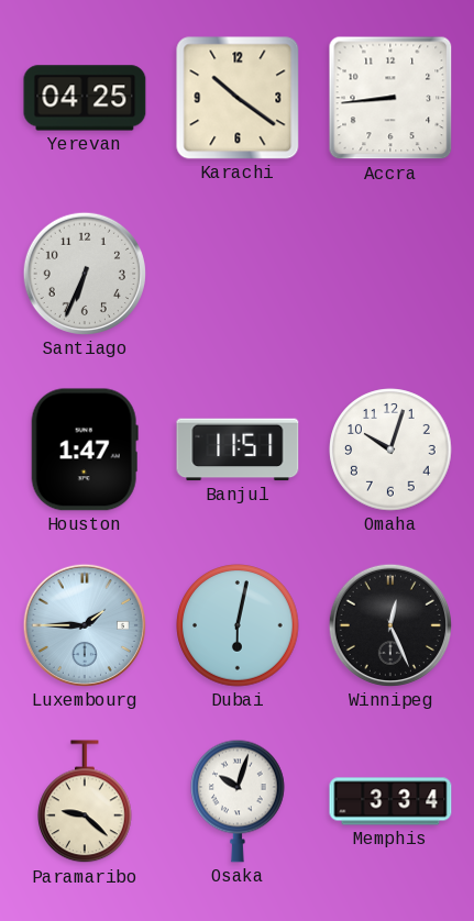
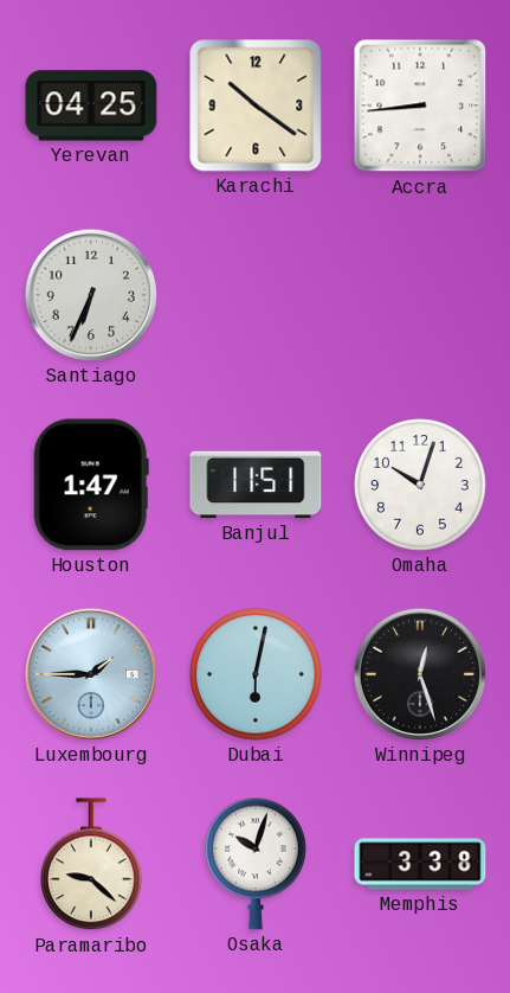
Winnipeg: 12:26 -> 12:27
Memphis: 3:34 -> 3:38
